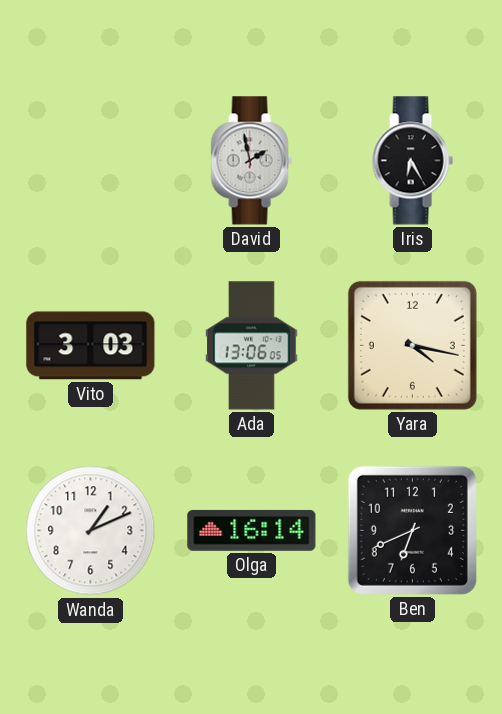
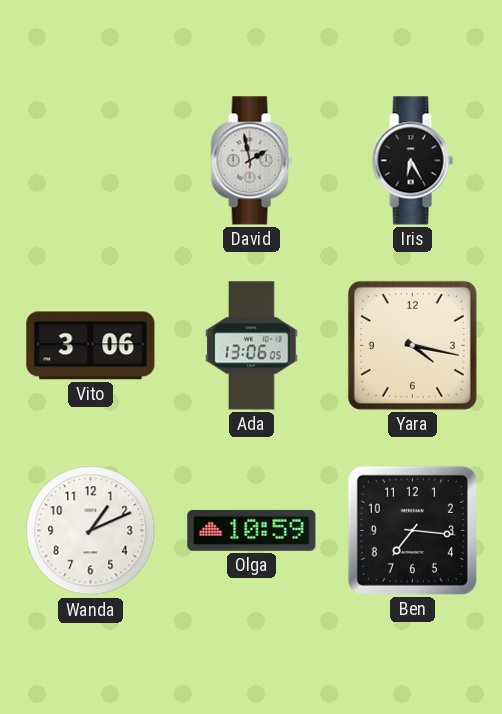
Vito: 3:03 -> 3:06
Olga: 16:14 -> 10:59
Ben: 6:41 -> 7:16
